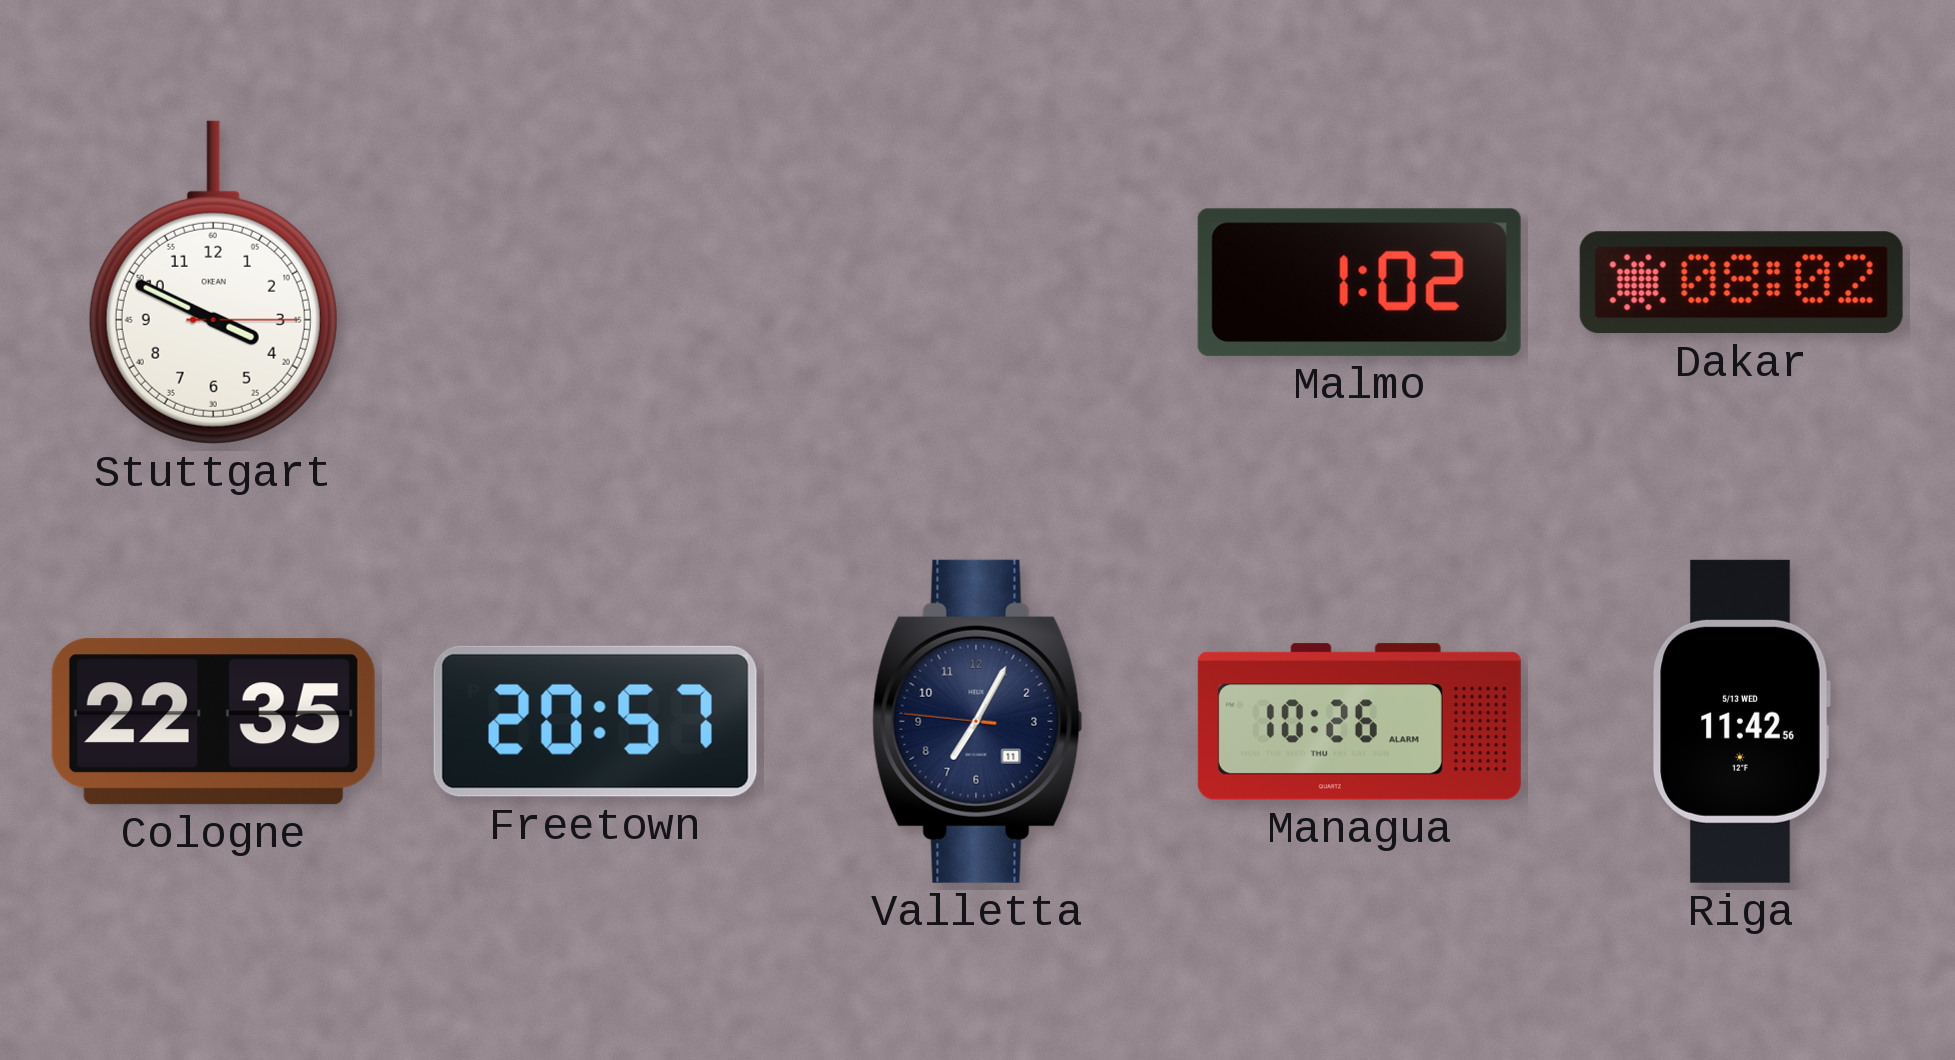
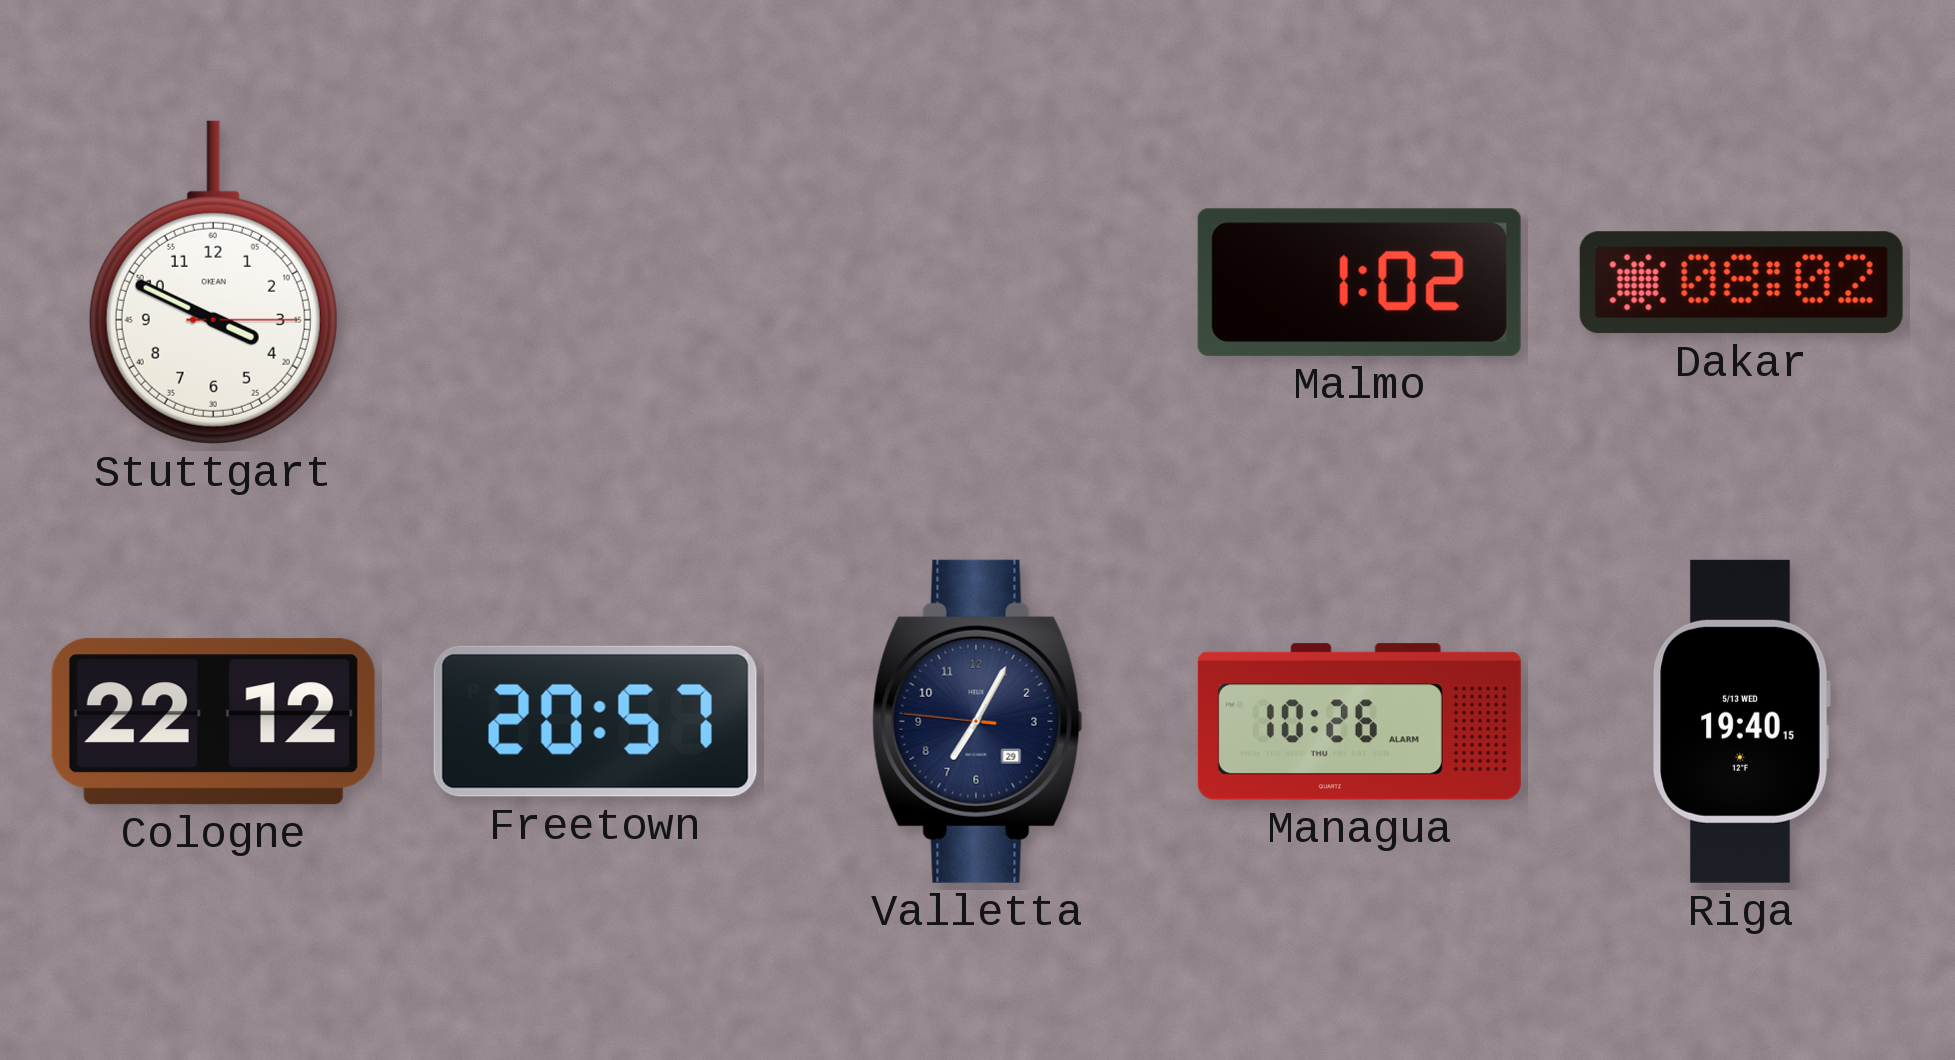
Cologne: 22:35 -> 22:12
Valletta date: 11 -> 29
Riga: 11:42 -> 19:40
